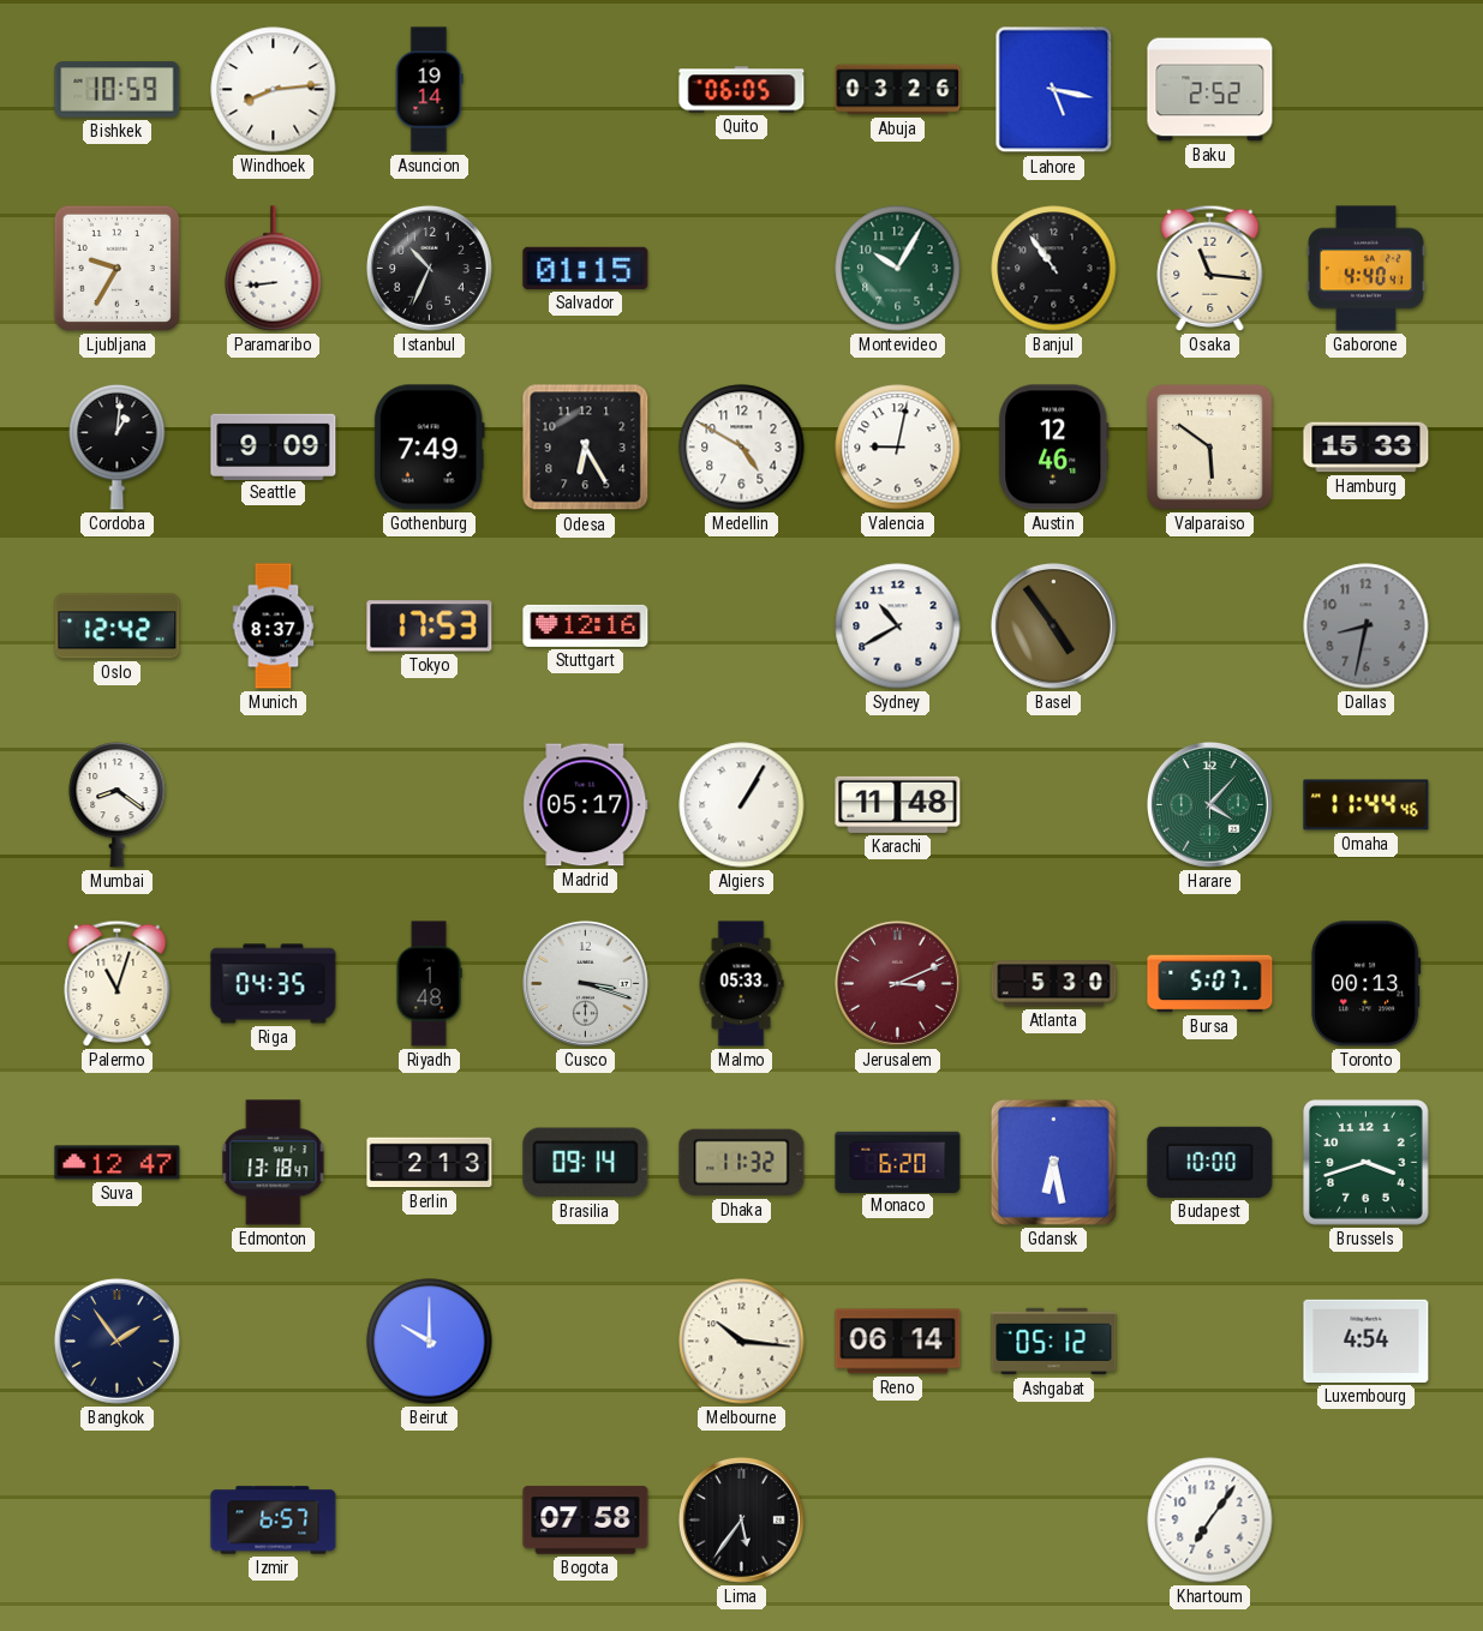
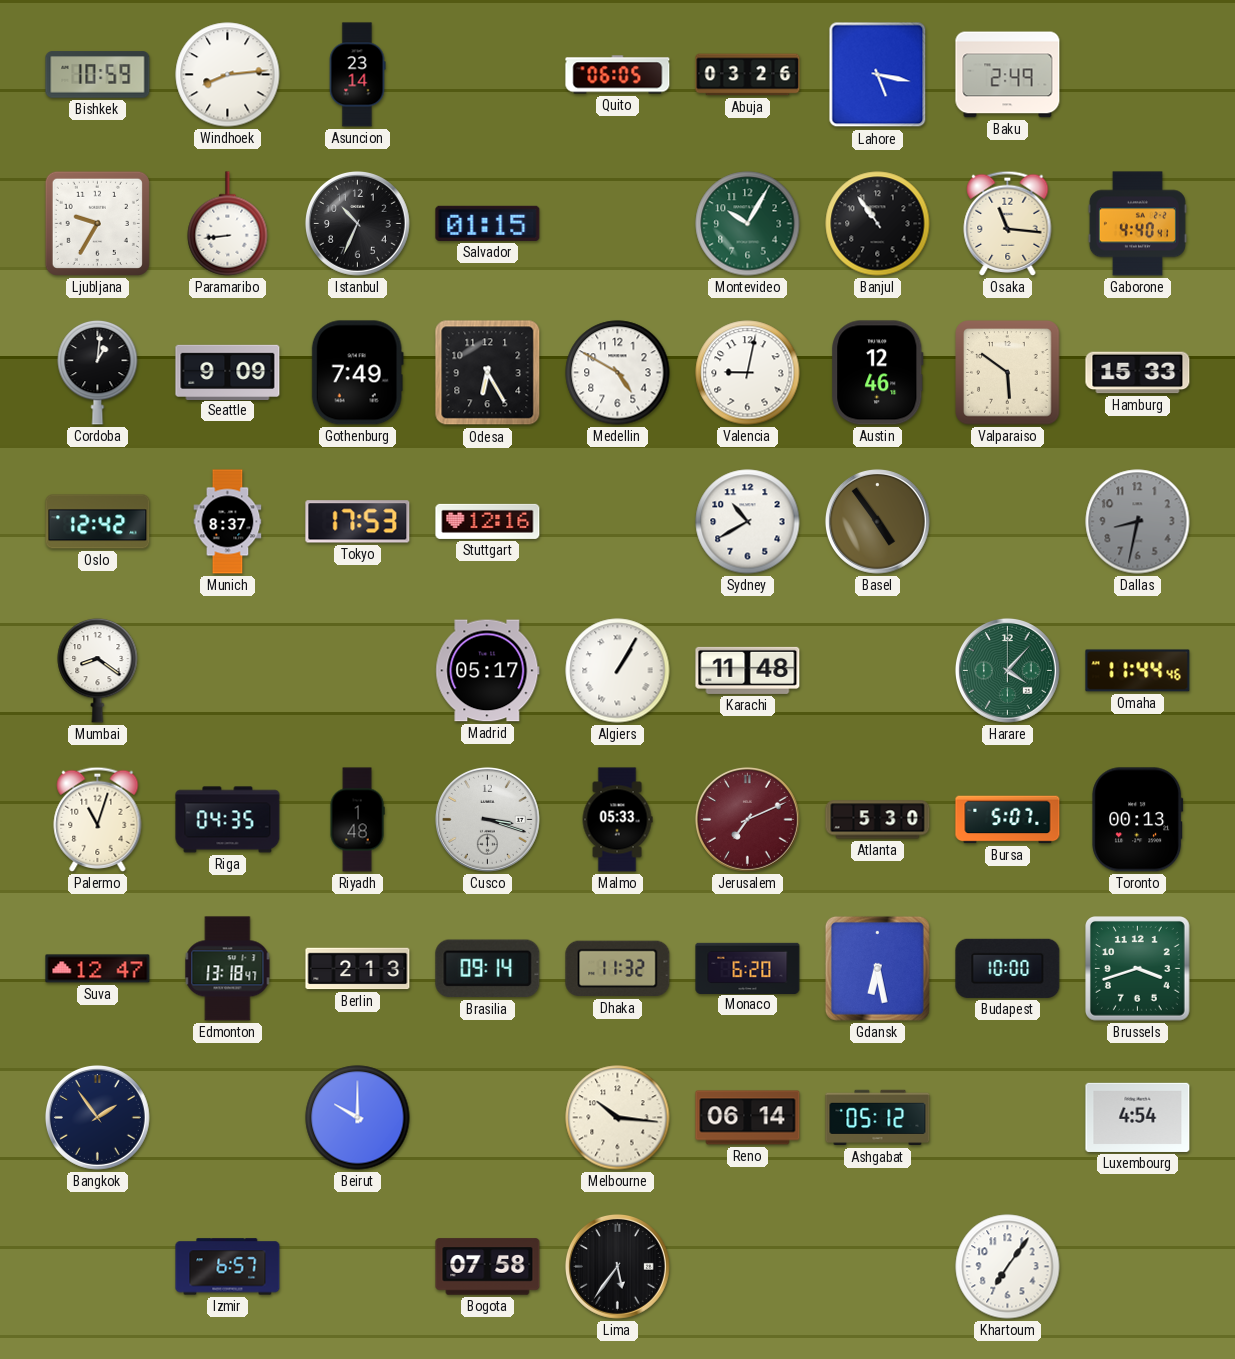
Asuncion: 19:14 -> 23:14
Baku: 2:52 -> 2:49
Jerusalem: 3:11 -> 7:11
